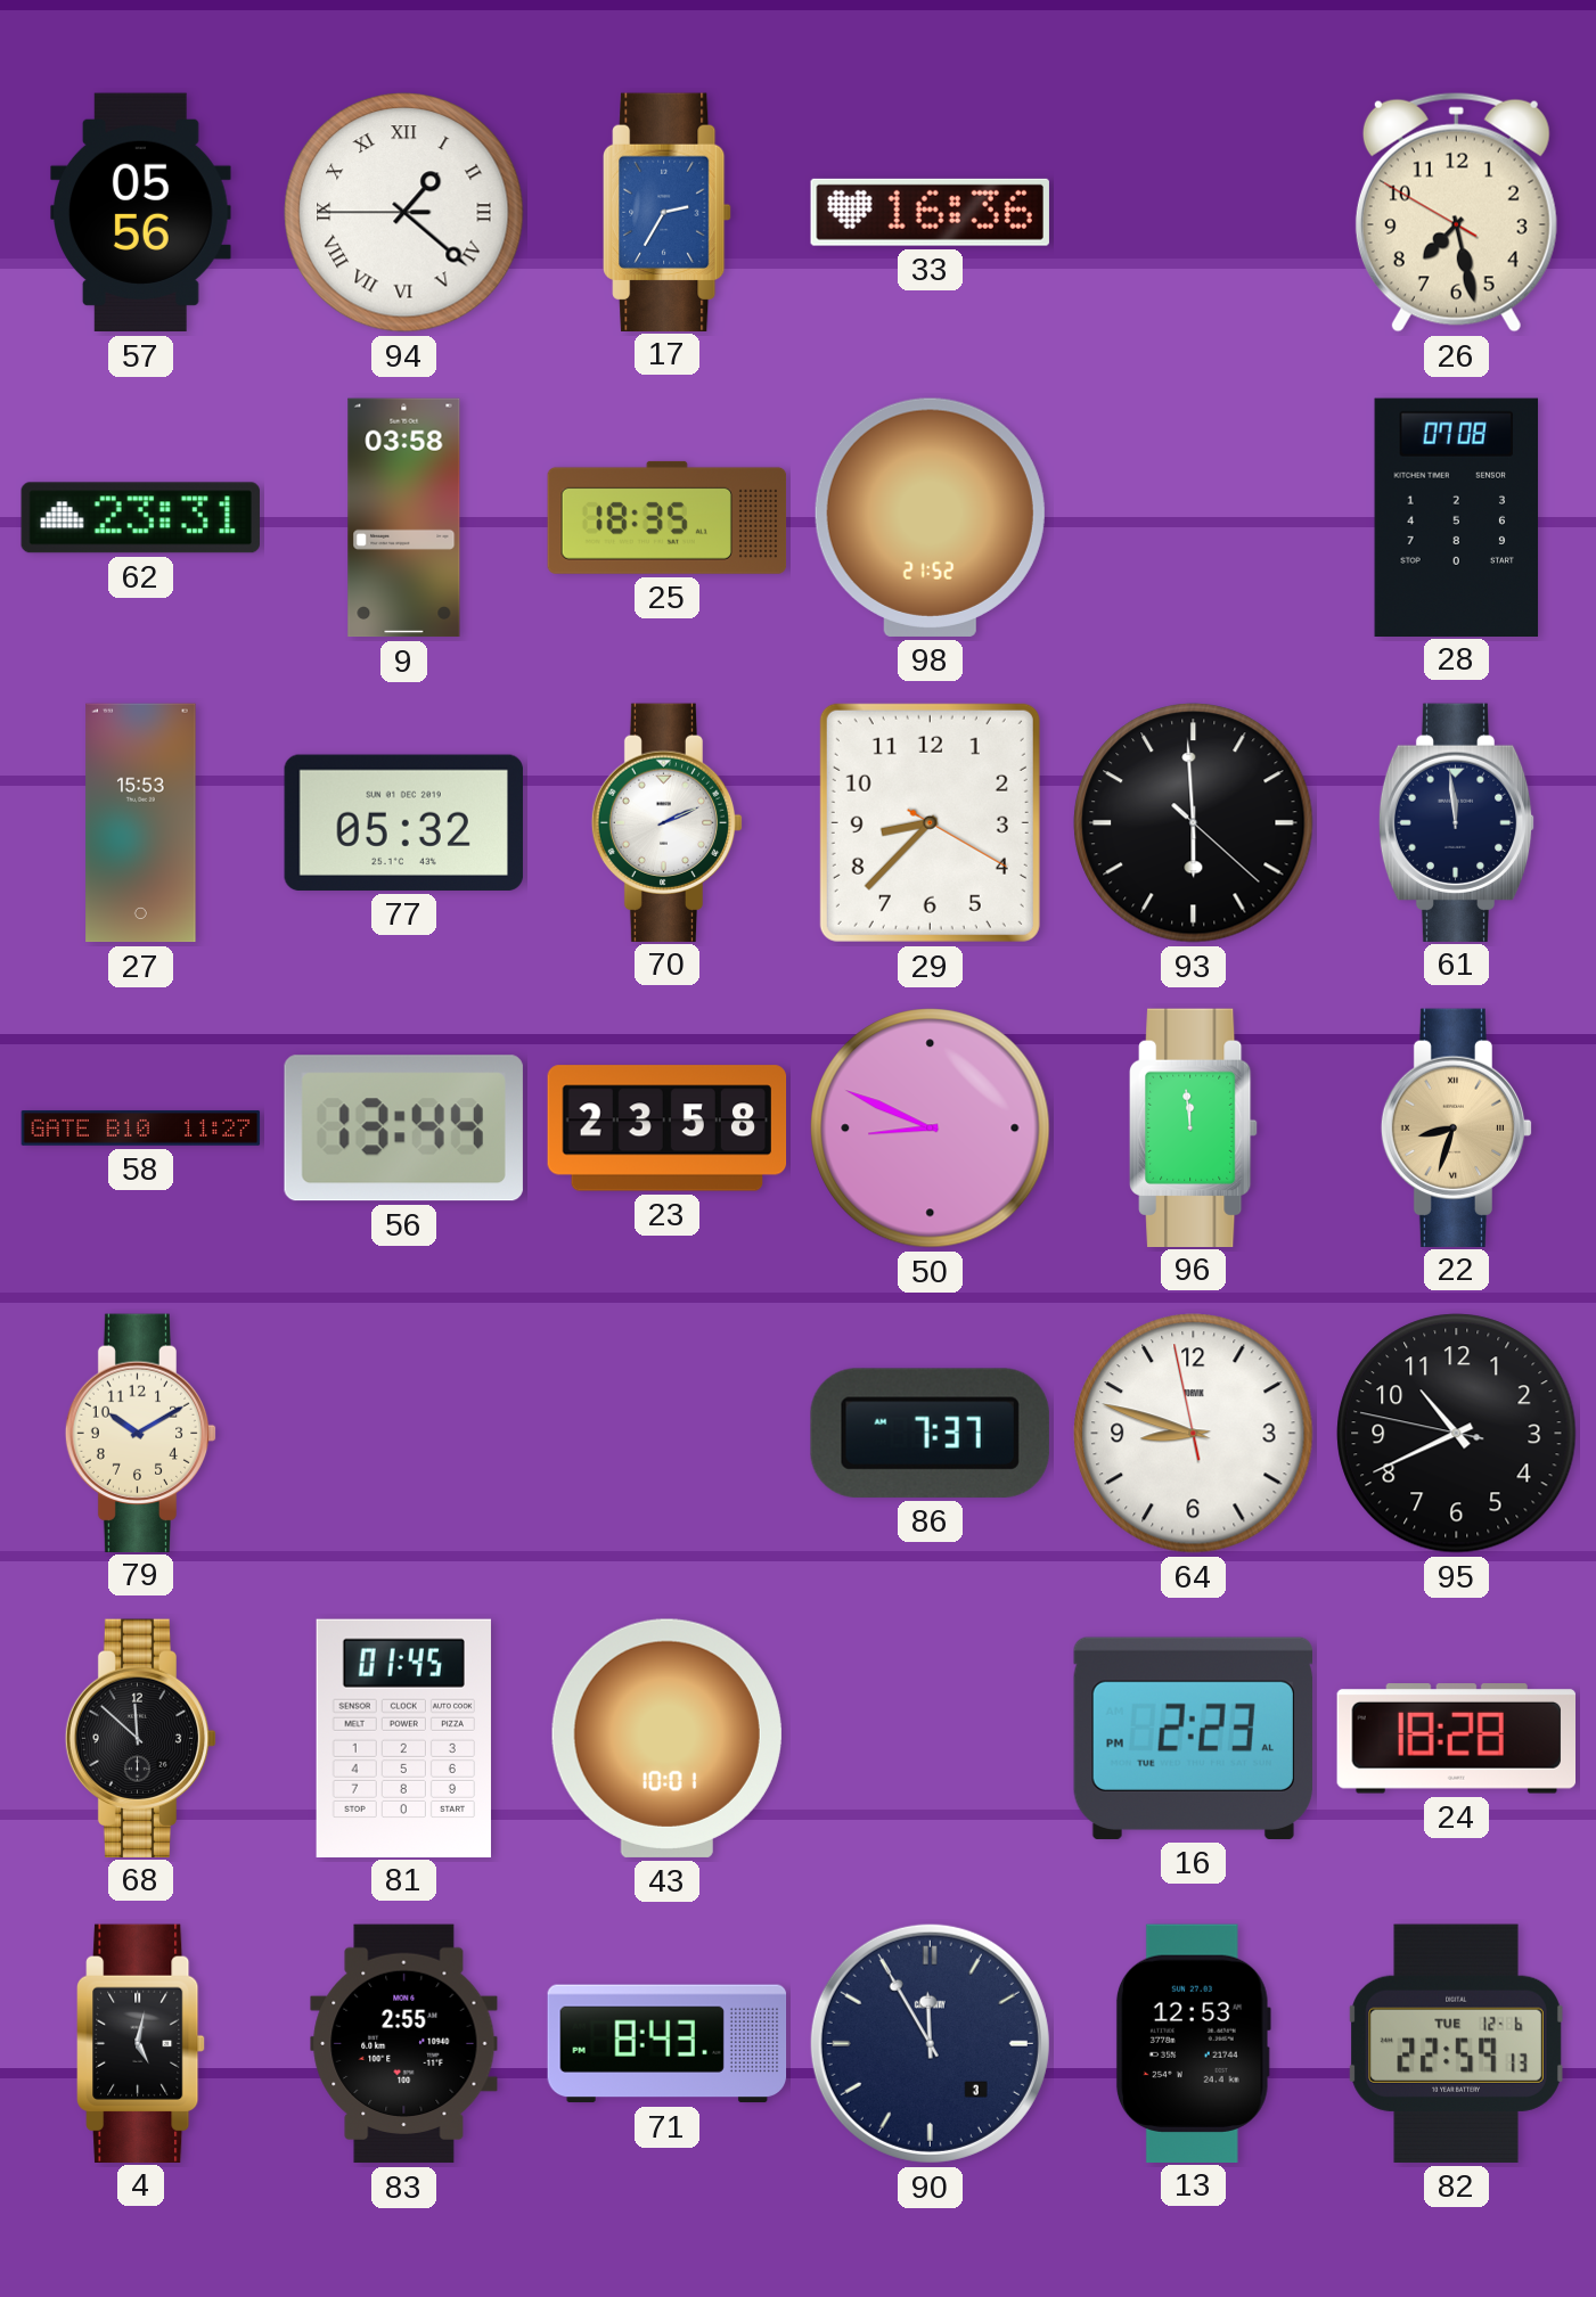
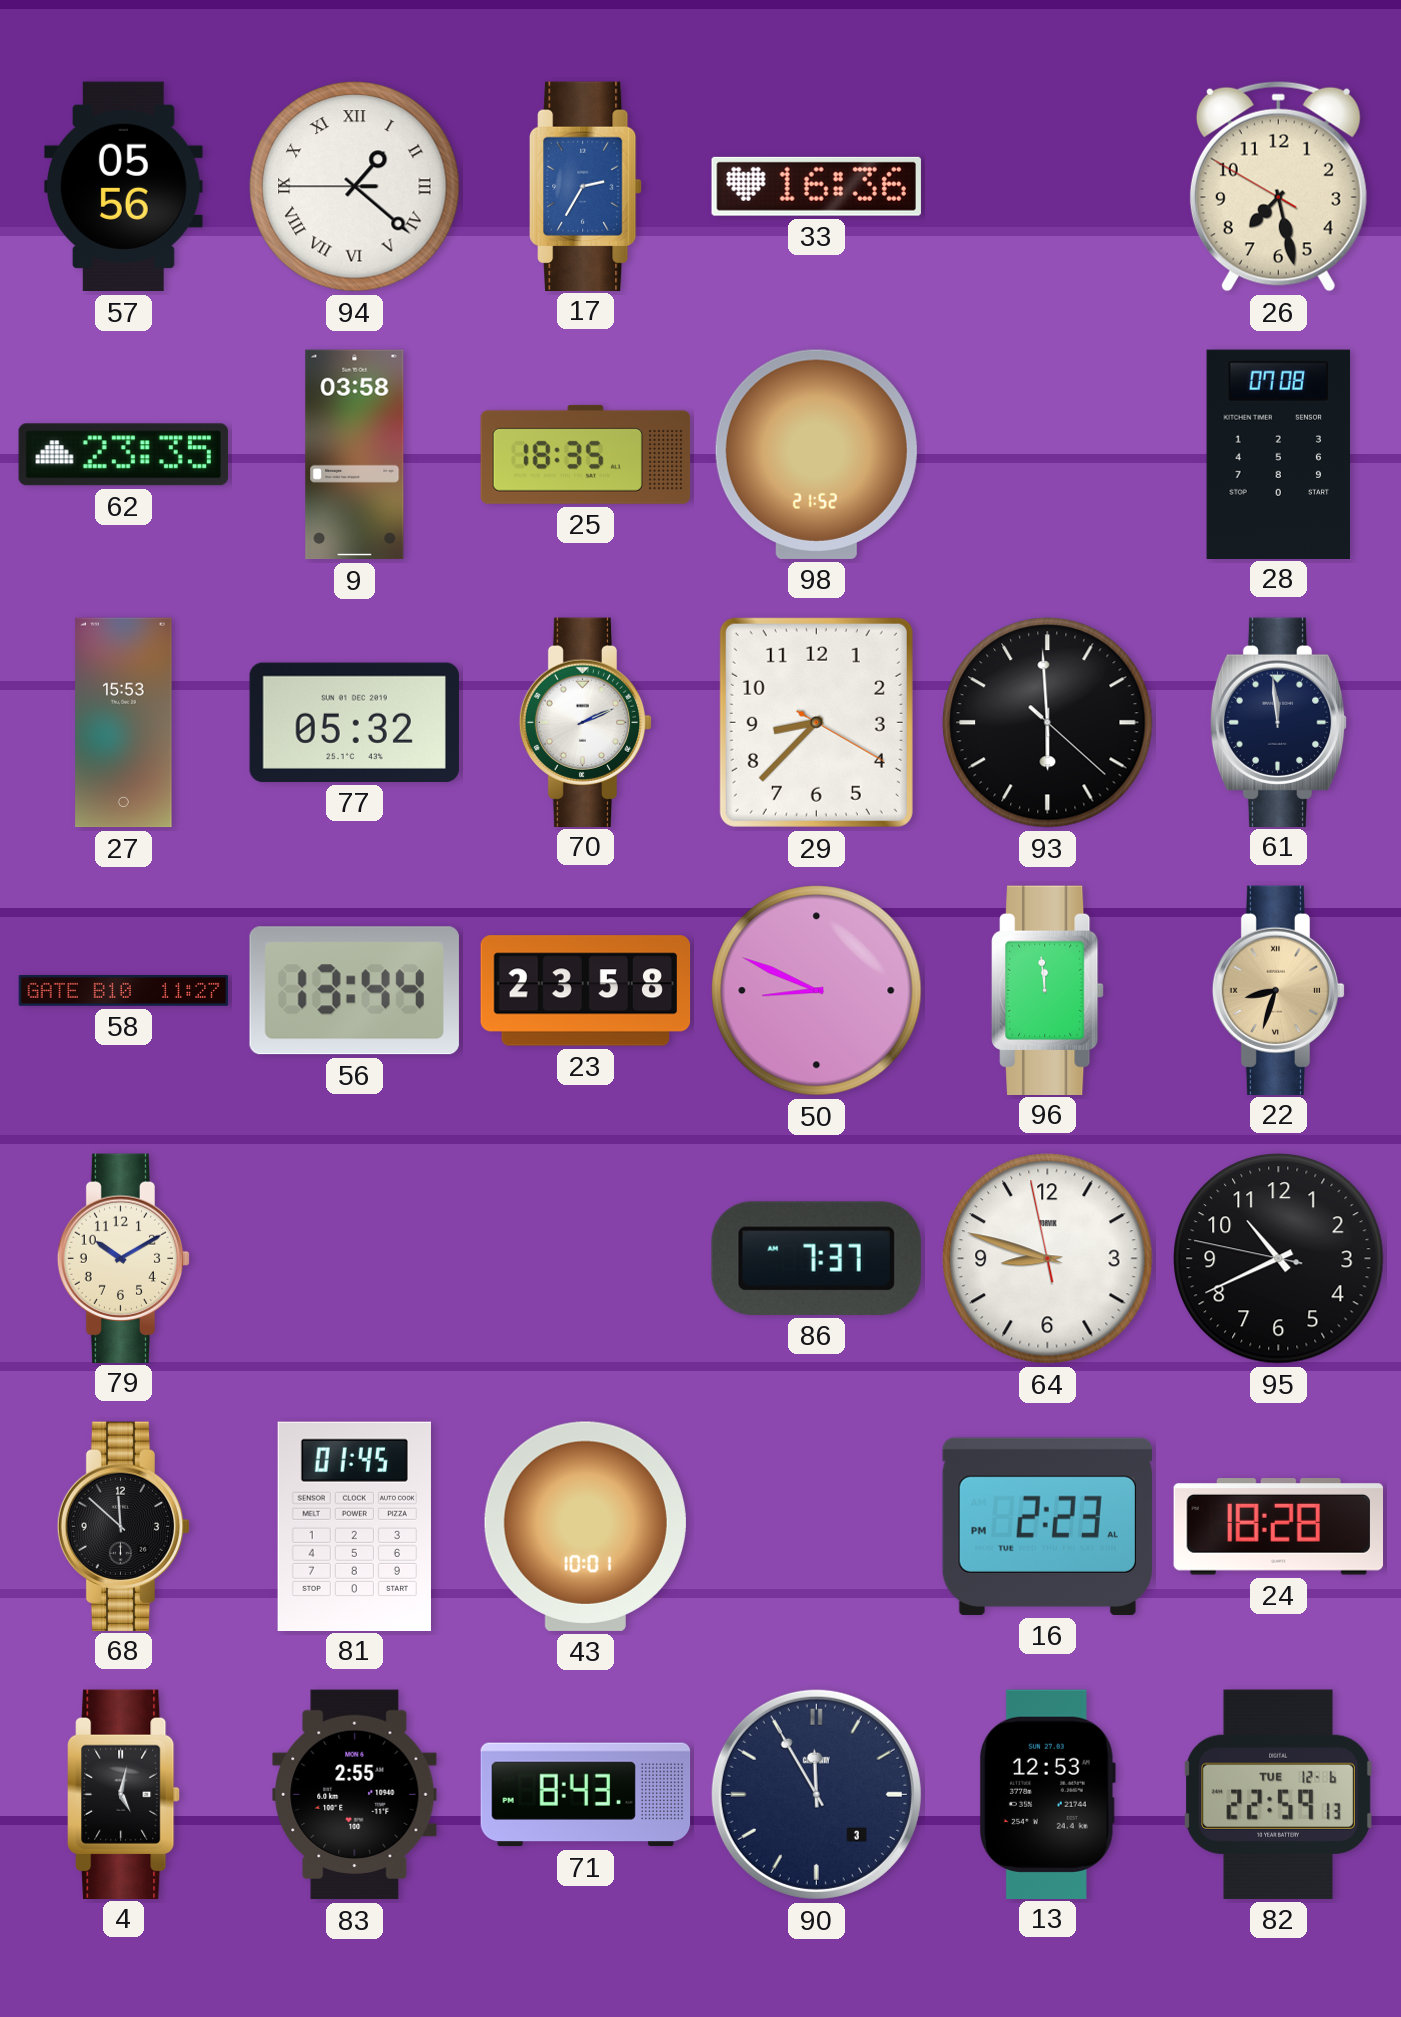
62: 23:31 -> 23:35
